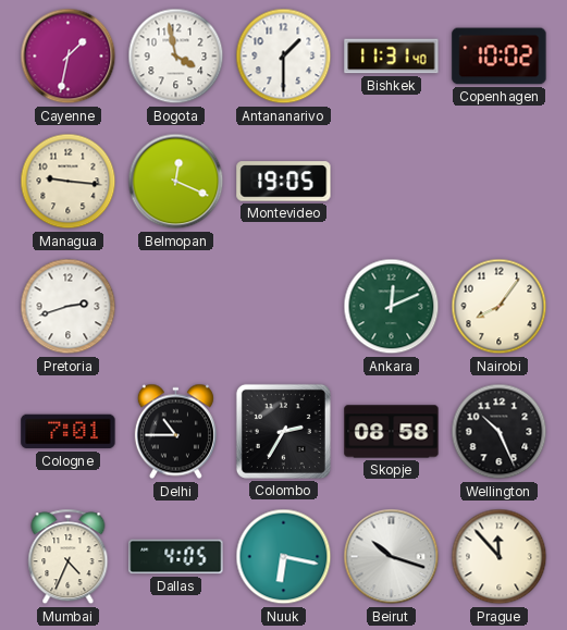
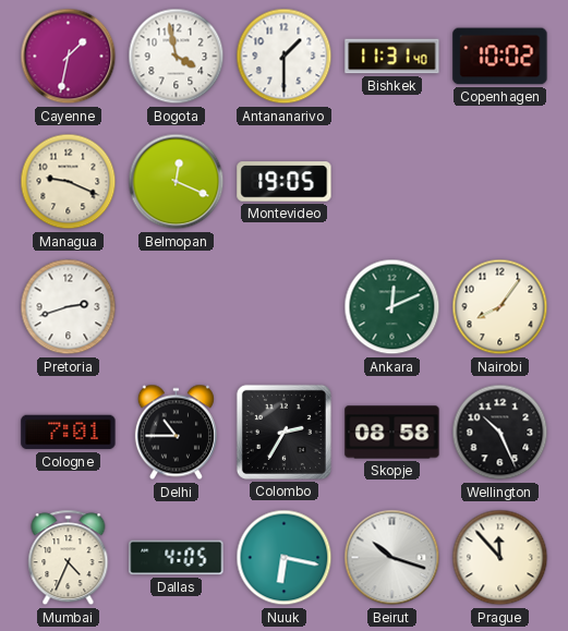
Managua: 9:16 -> 9:19
